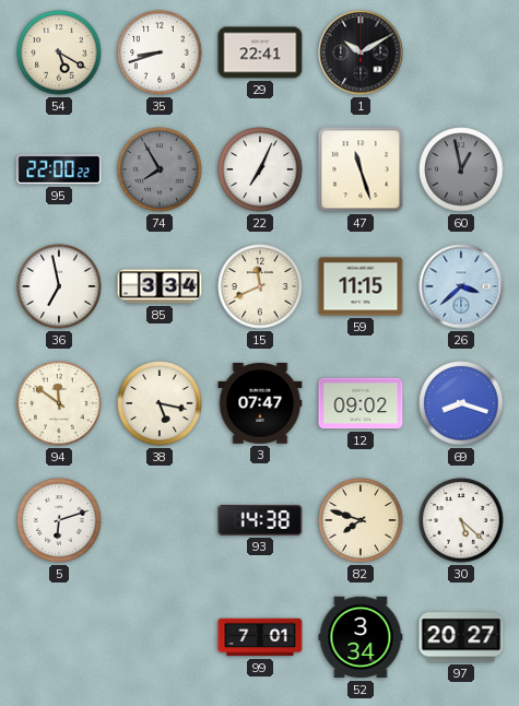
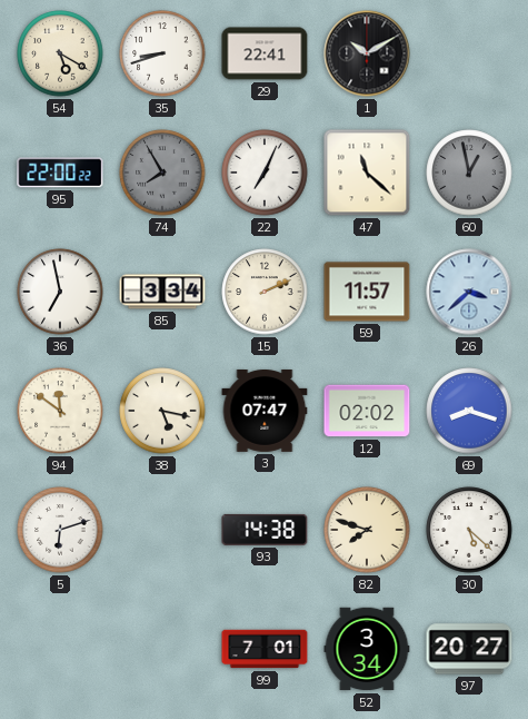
47: 11:27 -> 11:22
15: 11:41 -> 2:11
59: 11:15 -> 11:57
12: 09:02 -> 02:02
